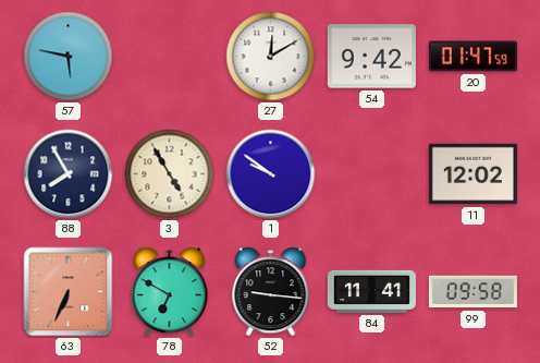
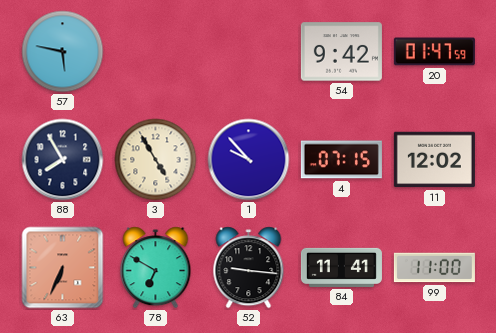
27: 12:10 -> none
1: 9:51 -> 9:53
4: none -> 07:15
99: 09:58 -> 11:00
